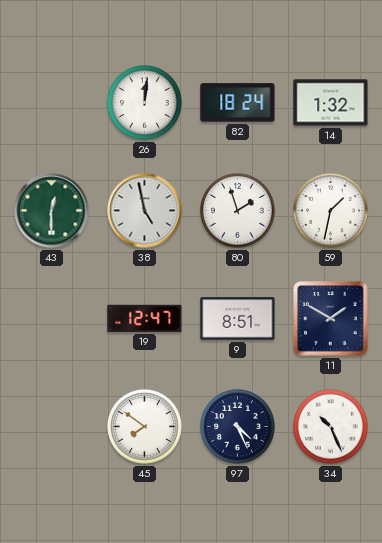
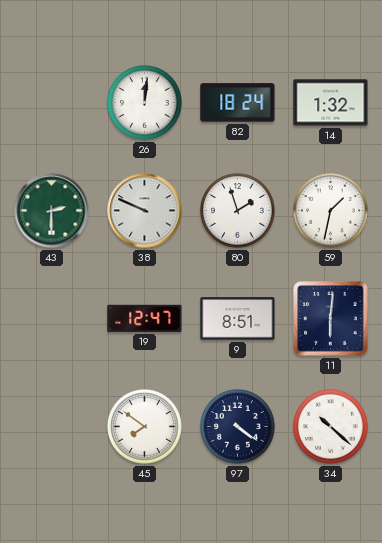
43: 12:30 -> 2:30
38: 4:58 -> 9:49
11: 1:50 -> 6:01
97: 4:26 -> 4:21
34: 10:26 -> 10:22
